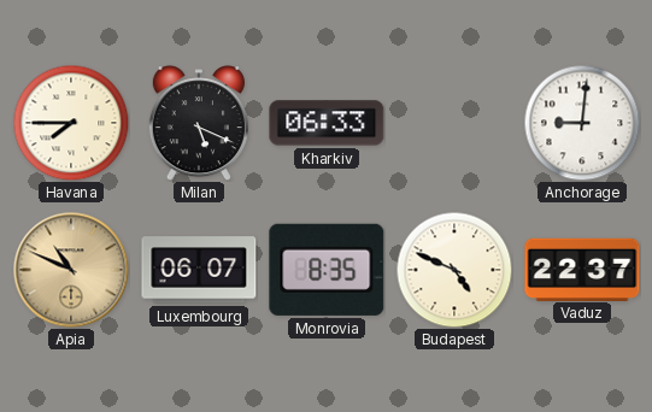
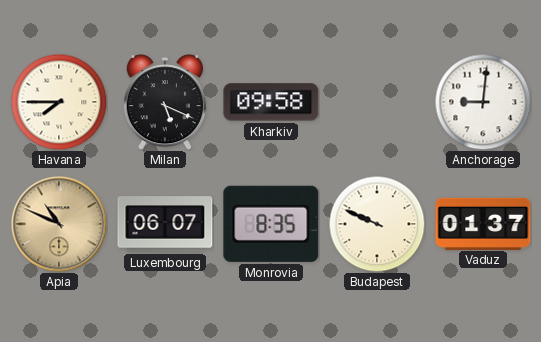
Kharkiv: 06:33 -> 09:58
Budapest: 4:49 -> 9:49
Vaduz: 22:37 -> 01:37
